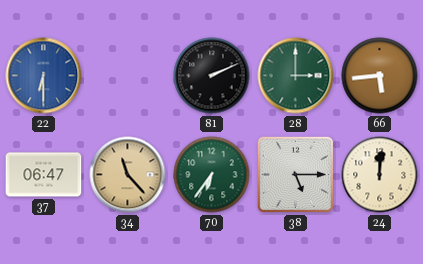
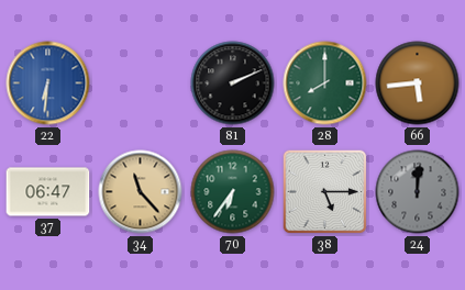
22: 6:30 -> 6:31
28: 3:00 -> 8:00
24 dial: cream -> grey
